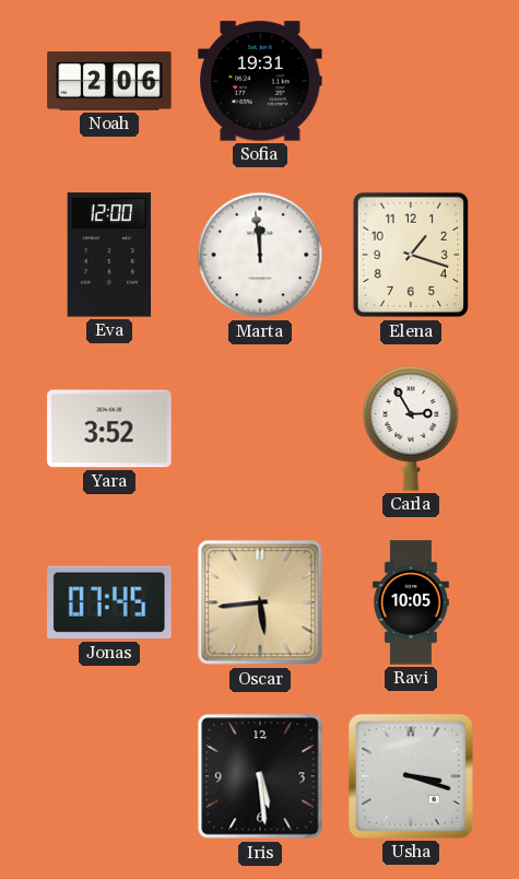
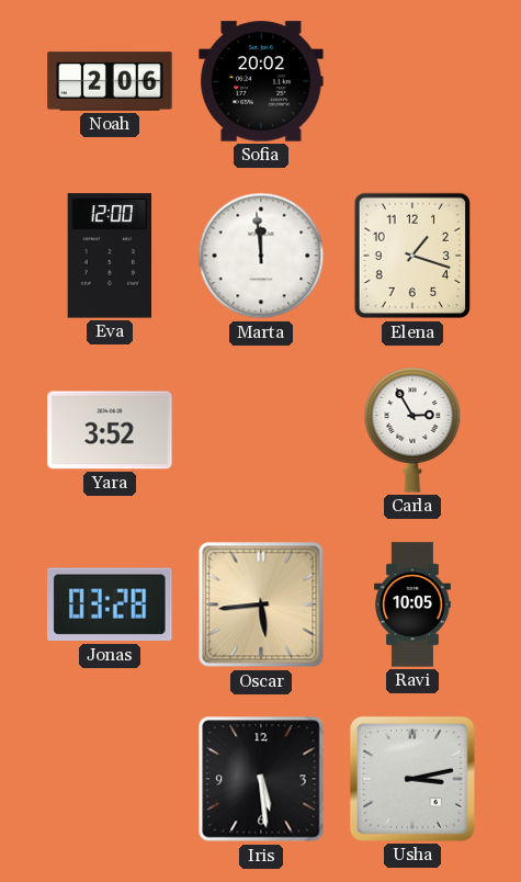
Sofia: 19:31 -> 20:02
Jonas: 07:45 -> 03:28
Usha: 3:18 -> 3:13
